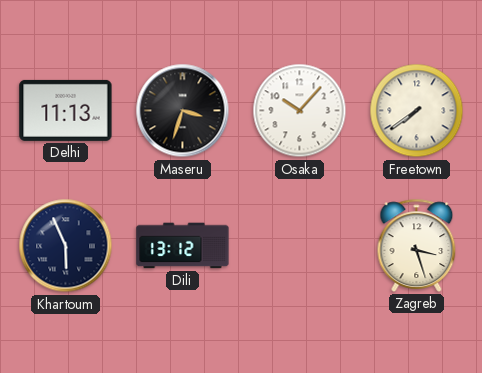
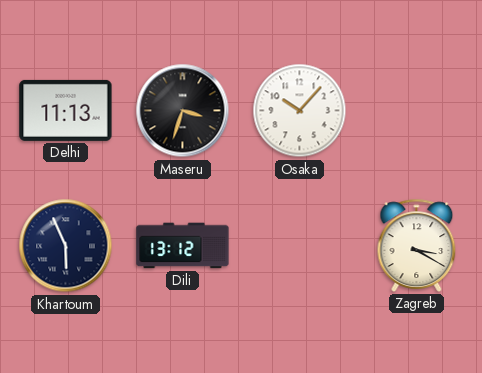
Freetown: 7:39 -> none
Zagreb: 3:27 -> 3:20
